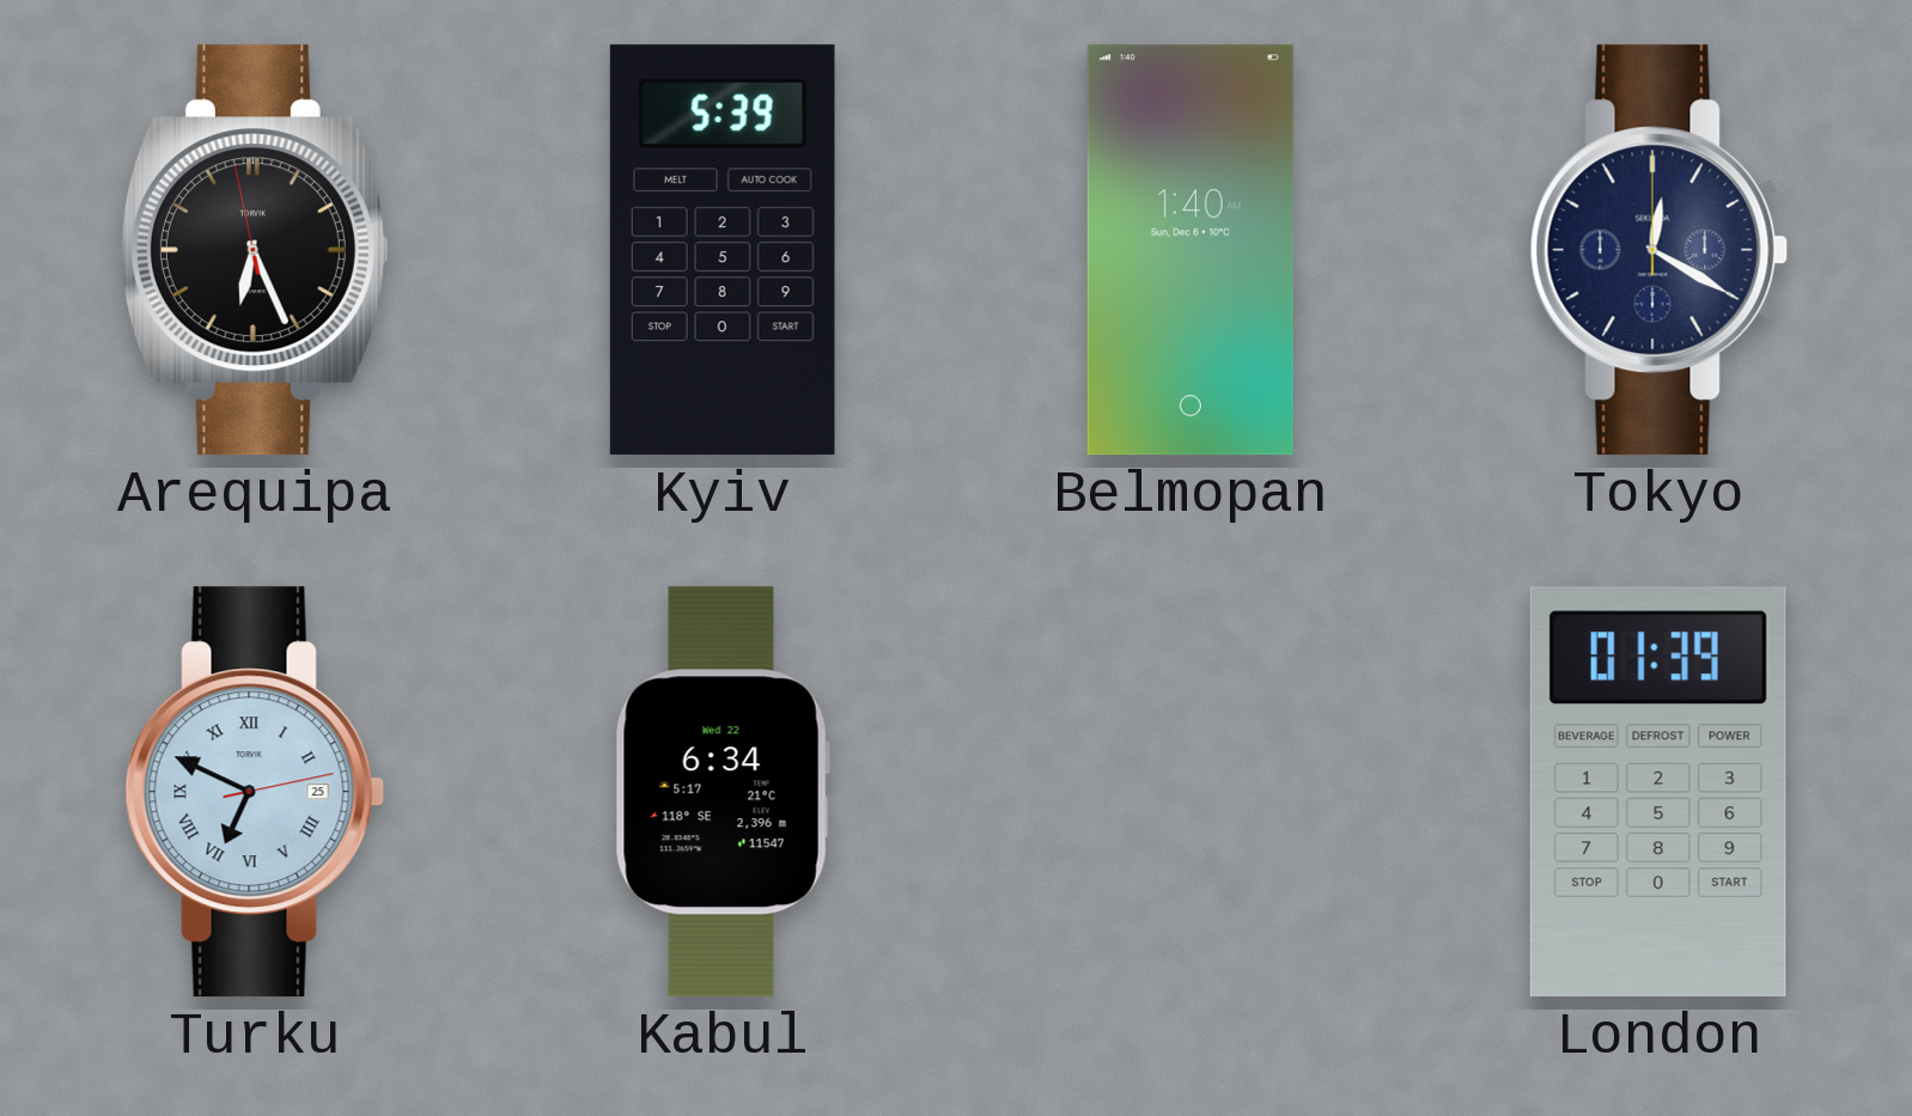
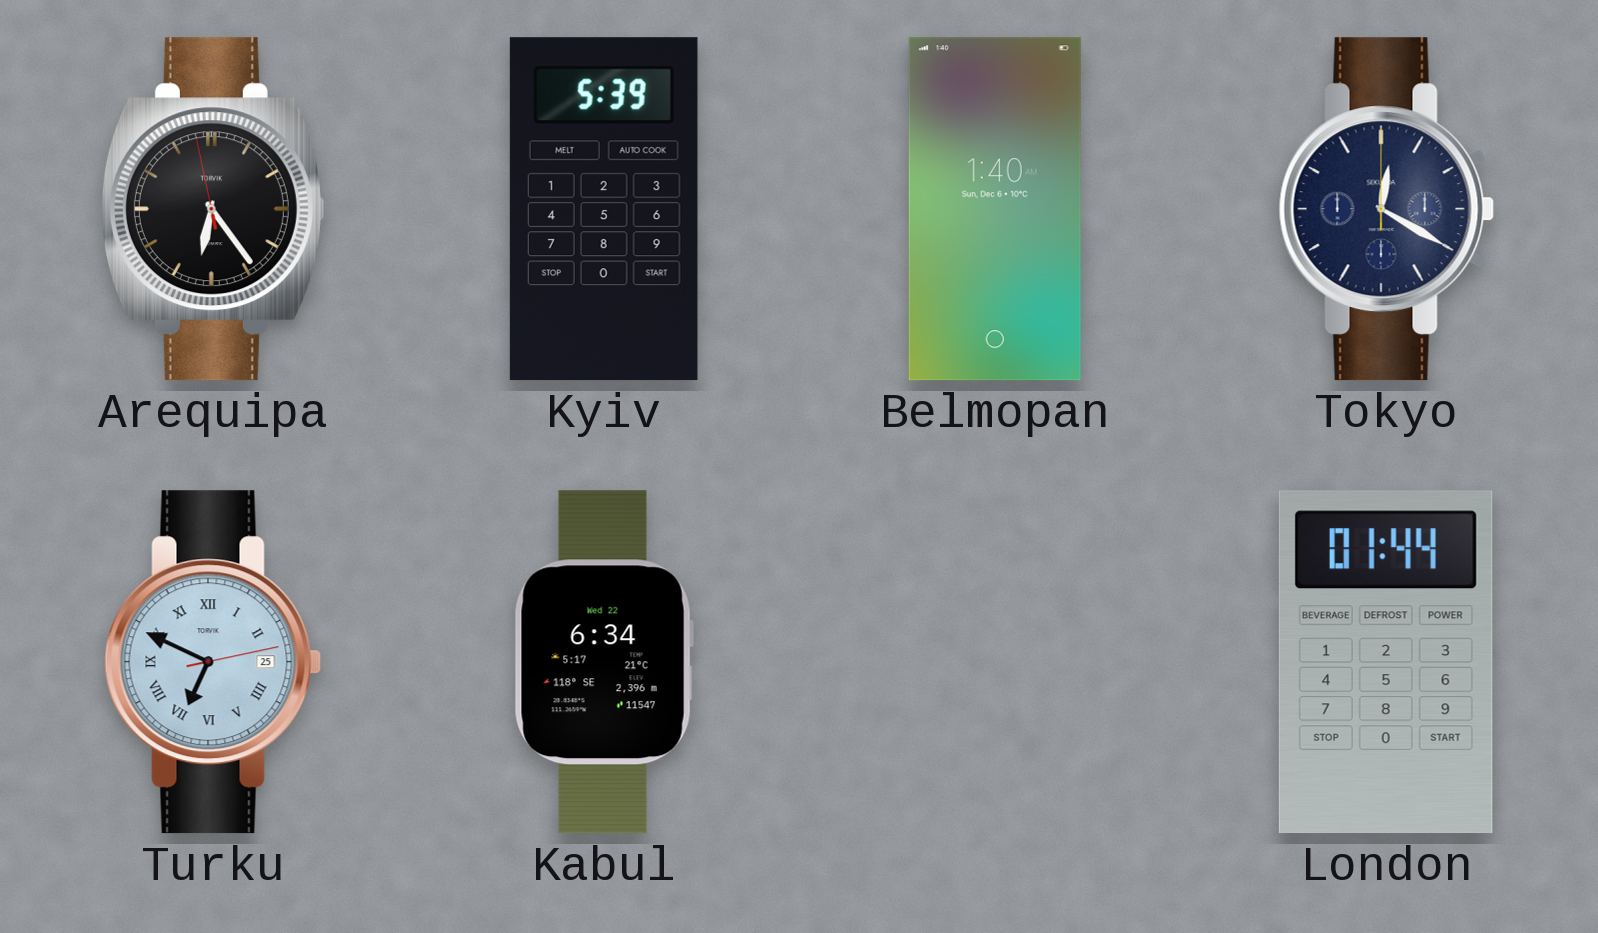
Arequipa: 6:25 -> 6:23
London: 01:39 -> 01:44
